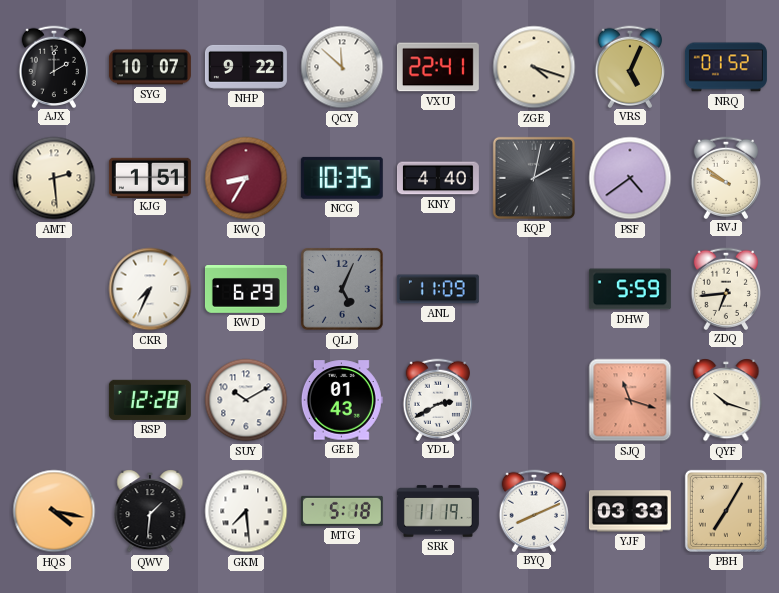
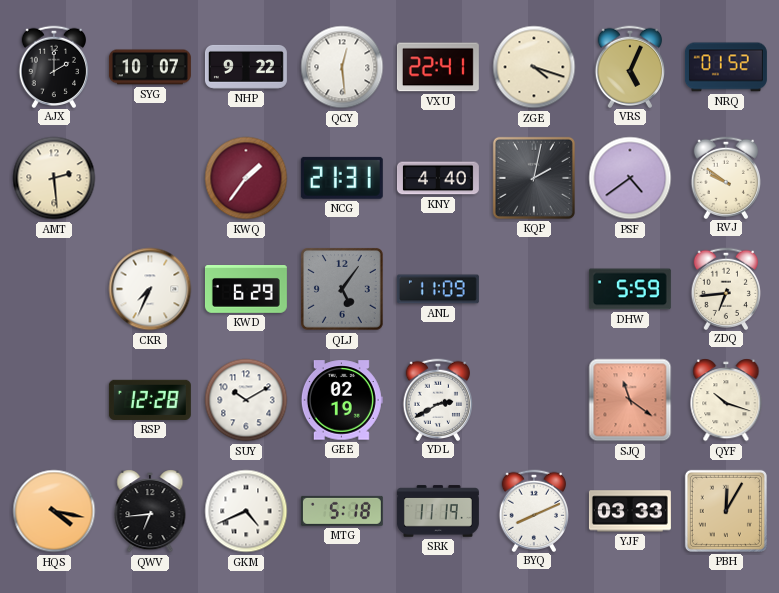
QCY: 11:52 -> 12:29
KJG: 1:51 -> none
KWQ: 8:35 -> 1:36
NCG: 10:35 -> 21:31
QLJ: 5:04 -> 5:06
GEE: 01:43 -> 02:19
SJQ: 11:18 -> 11:21
QWV: 1:31 -> 6:44
GKM: 7:29 -> 4:41
PBH: 7:05 -> 12:05
